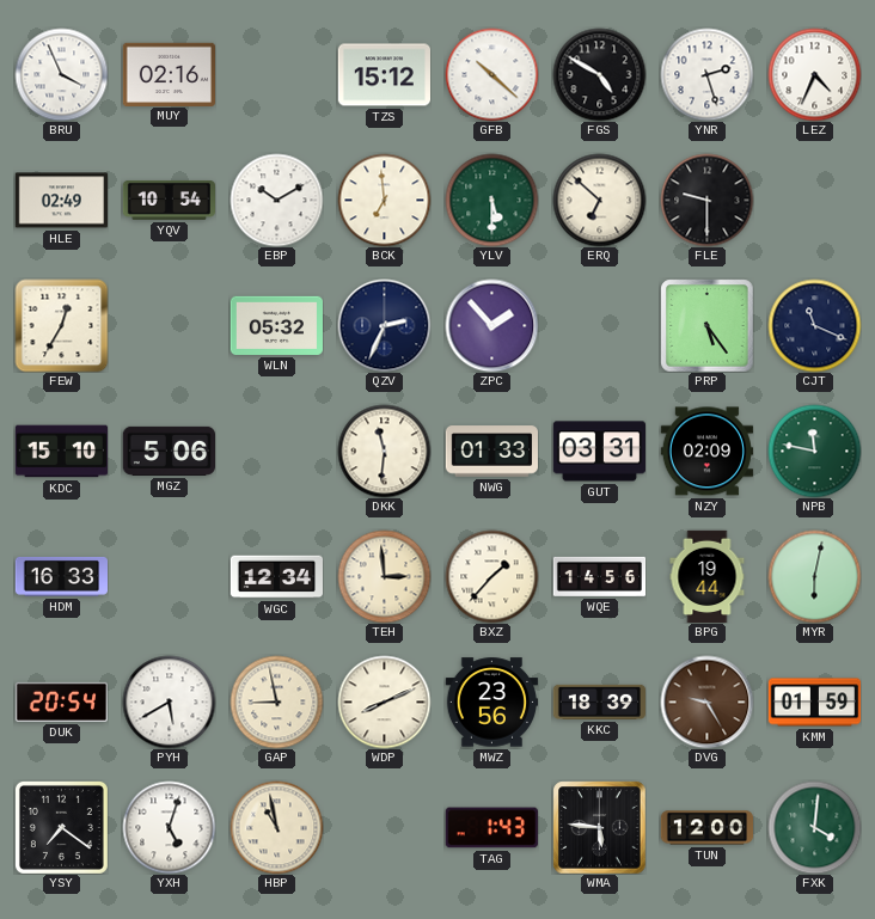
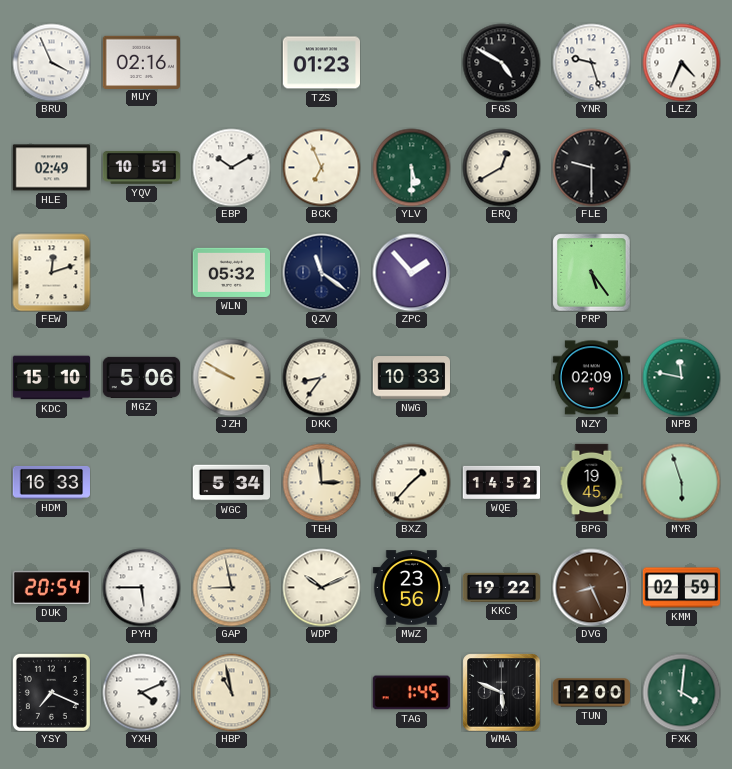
TZS: 15:12 -> 01:23
GFB: 10:22 -> none
YNR: 2:27 -> 9:27
YQV: 10:54 -> 10:51
BCK: 6:59 -> 6:56
ERQ: 6:52 -> 12:40
FEW: 12:35 -> 12:12
QZV: 2:34 -> 11:21
CJT: 11:19 -> none
JZH: none -> 9:50
DKK: 11:31 -> 8:36
NWG: 01:33 -> 10:33
GUT: 03:31 -> none
WGC: 12:34 -> 5:34
WQE: 14:56 -> 14:52
BPG: 19:44 -> 19:45
MYR: 6:02 -> 5:57
PYH: 5:40 -> 5:45
WDP: 8:11 -> 10:11
KKC: 18:39 -> 19:22
DVG: 9:25 -> 8:26
KMM: 01:59 -> 02:59
YSY: 7:21 -> 7:19
YXH: 5:03 -> 4:11
TAG: 1:43 -> 1:45
WMA: 5:46 -> 5:49
